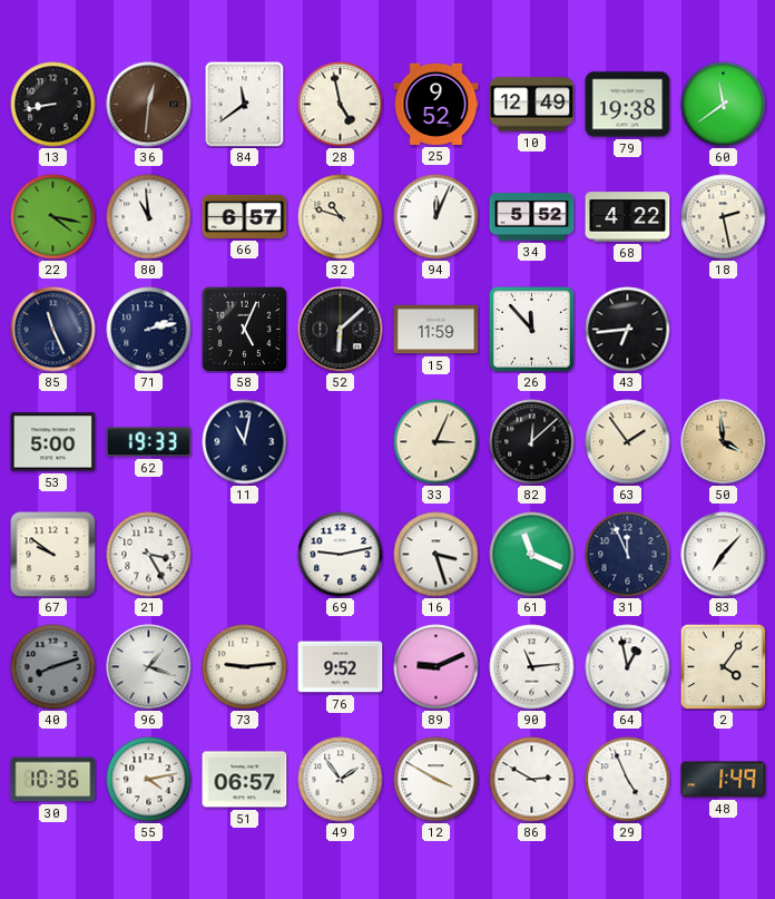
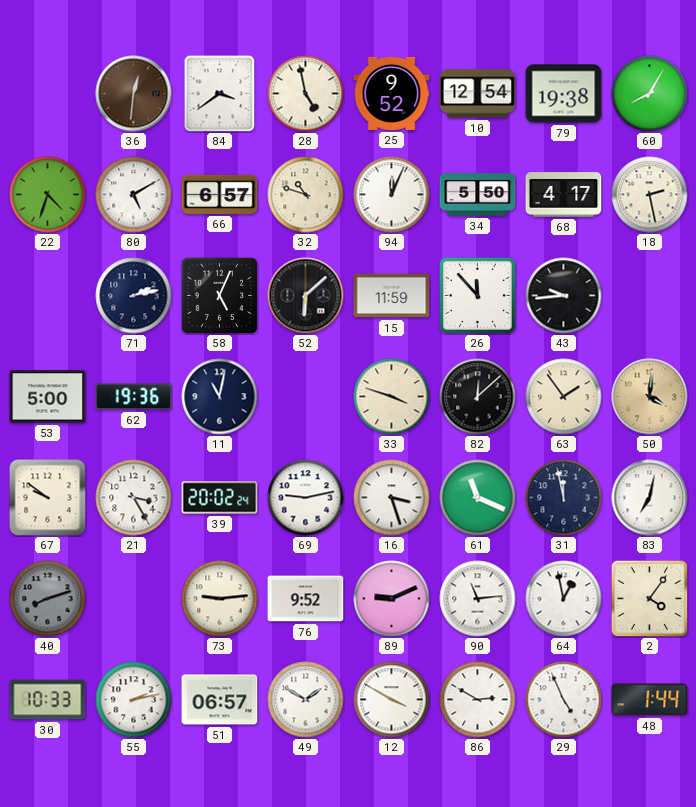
13: 8:43 -> none
84: 11:39 -> 3:39
10: 12:49 -> 12:54
60: 11:39 -> 8:05
22: 4:17 -> 4:33
80: 10:59 -> 5:10
34: 5:52 -> 5:50
68: 4:22 -> 4:17
85: 11:26 -> none
43: 6:44 -> 9:44
62: 19:33 -> 19:36
33: 3:04 -> 3:48
50: 3:59 -> 4:01
39: none -> 20:02
31: 11:56 -> 11:58
83: 7:07 -> 7:02
96: 1:18 -> none
30: 10:36 -> 10:33
55: 4:13 -> 2:13
49: 1:54 -> 1:50
48: 1:49 -> 1:44
